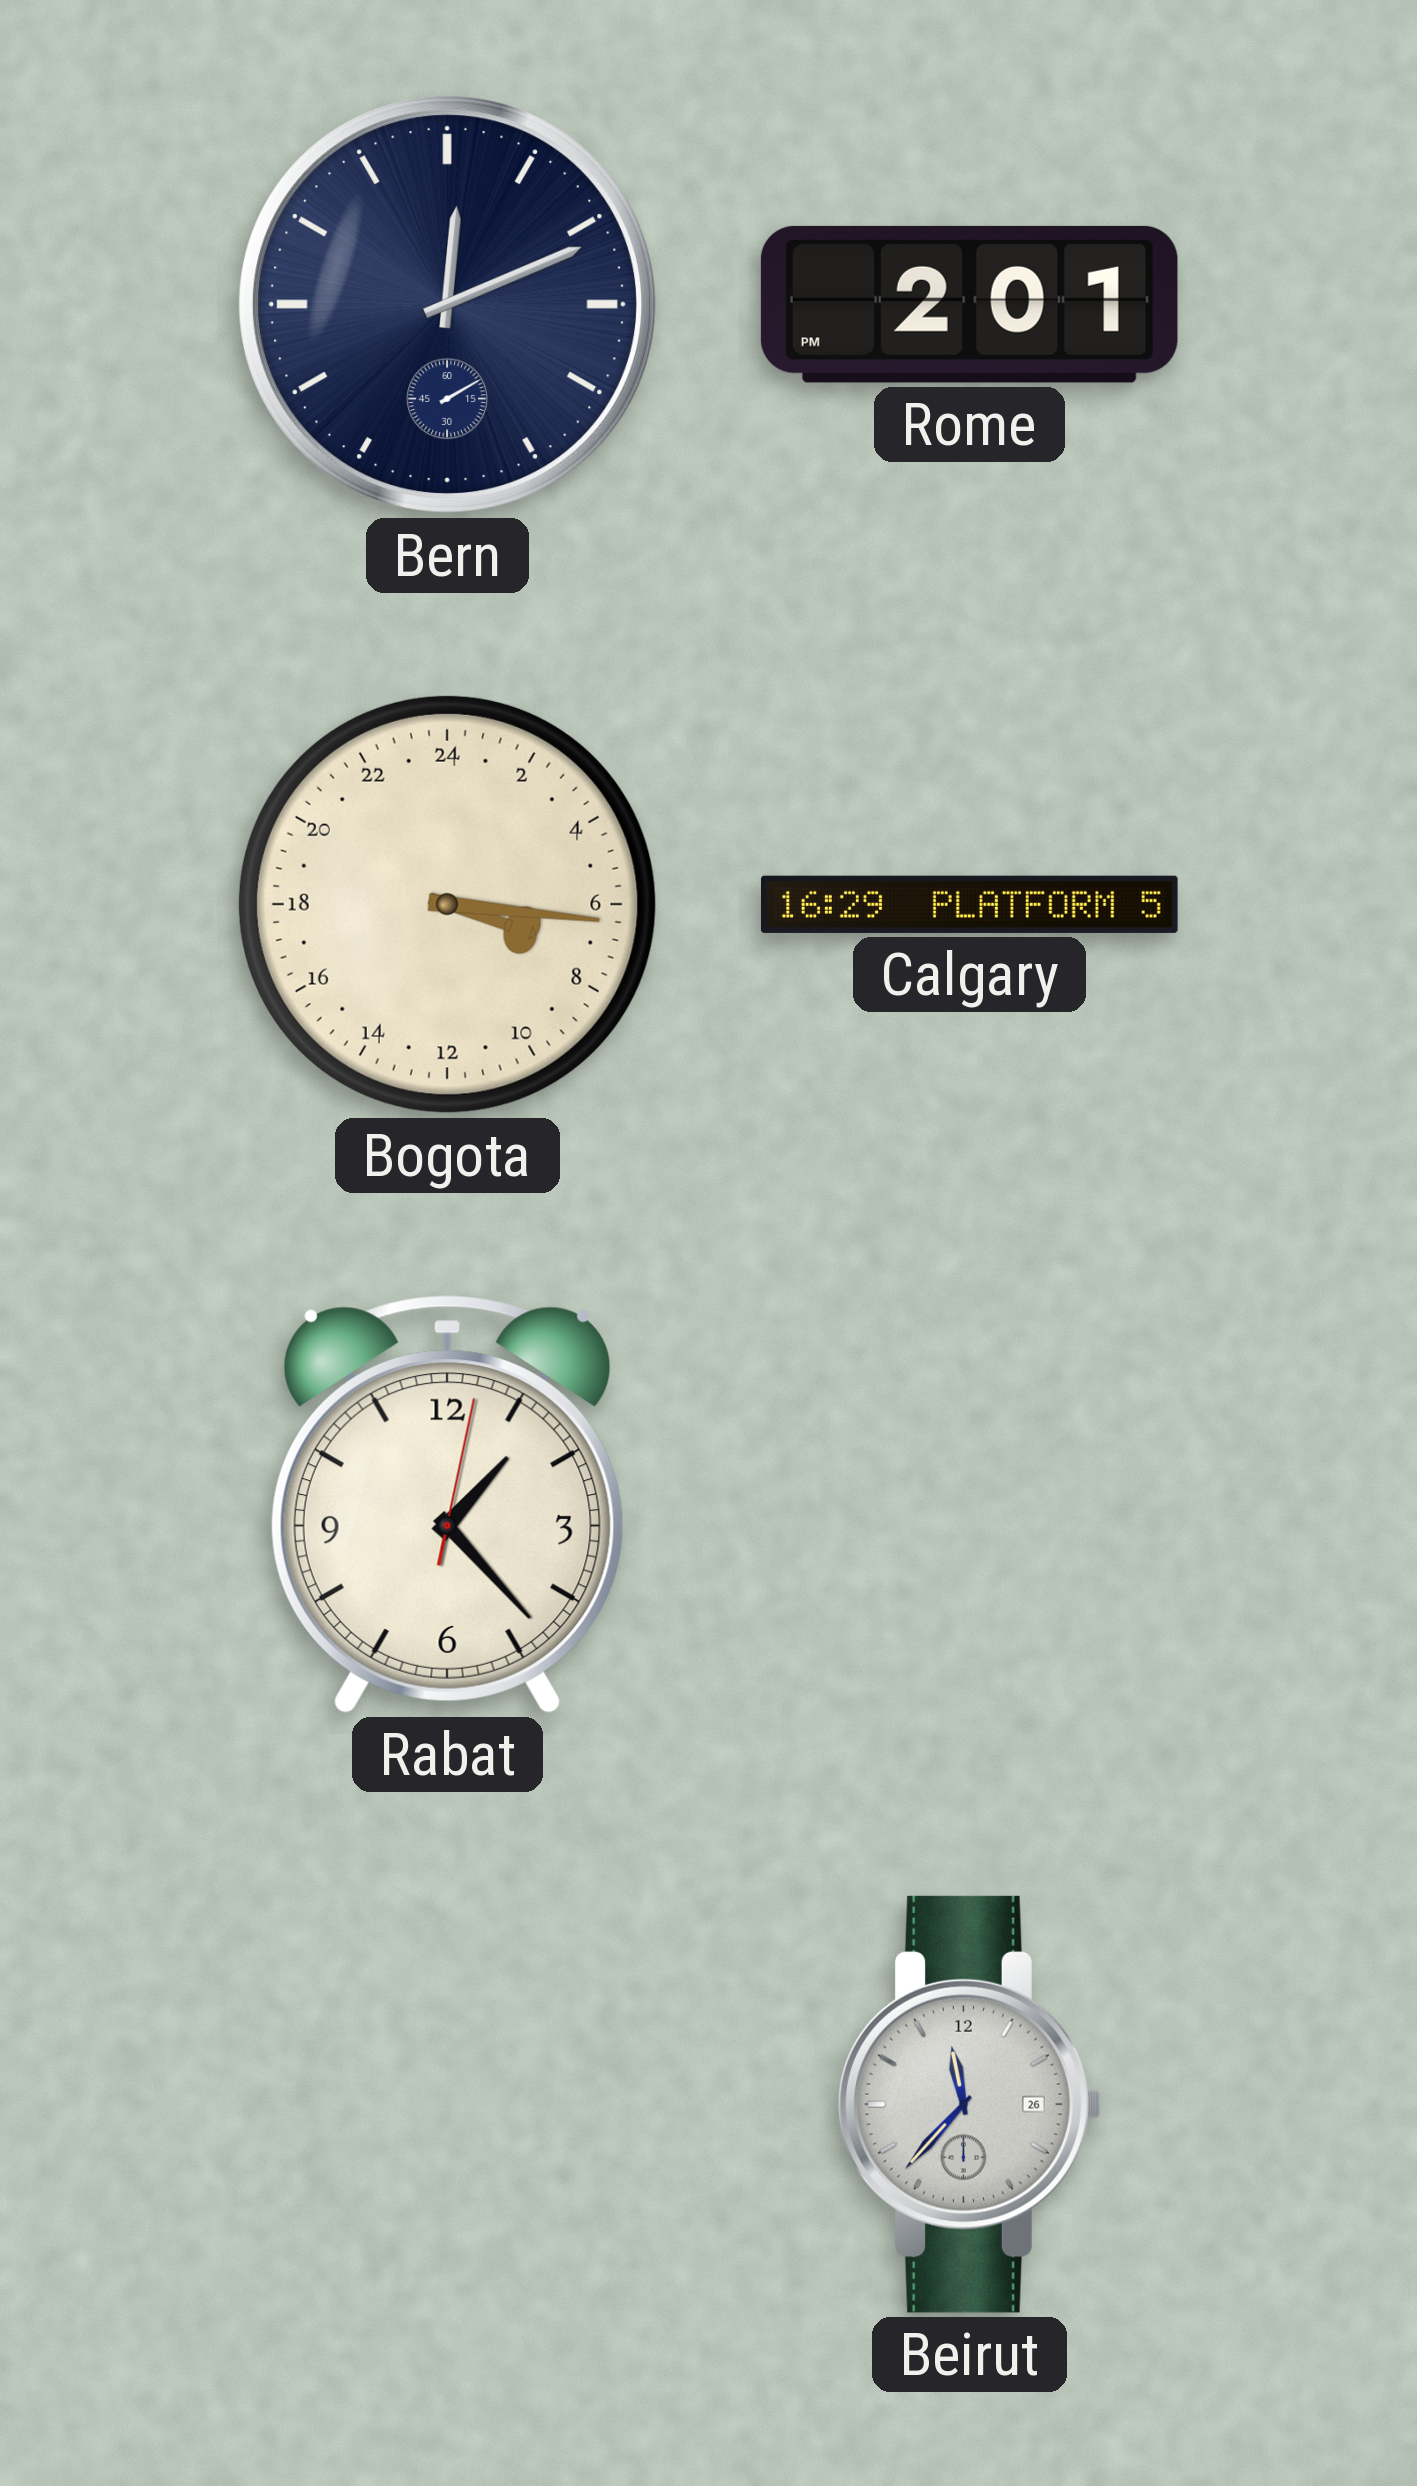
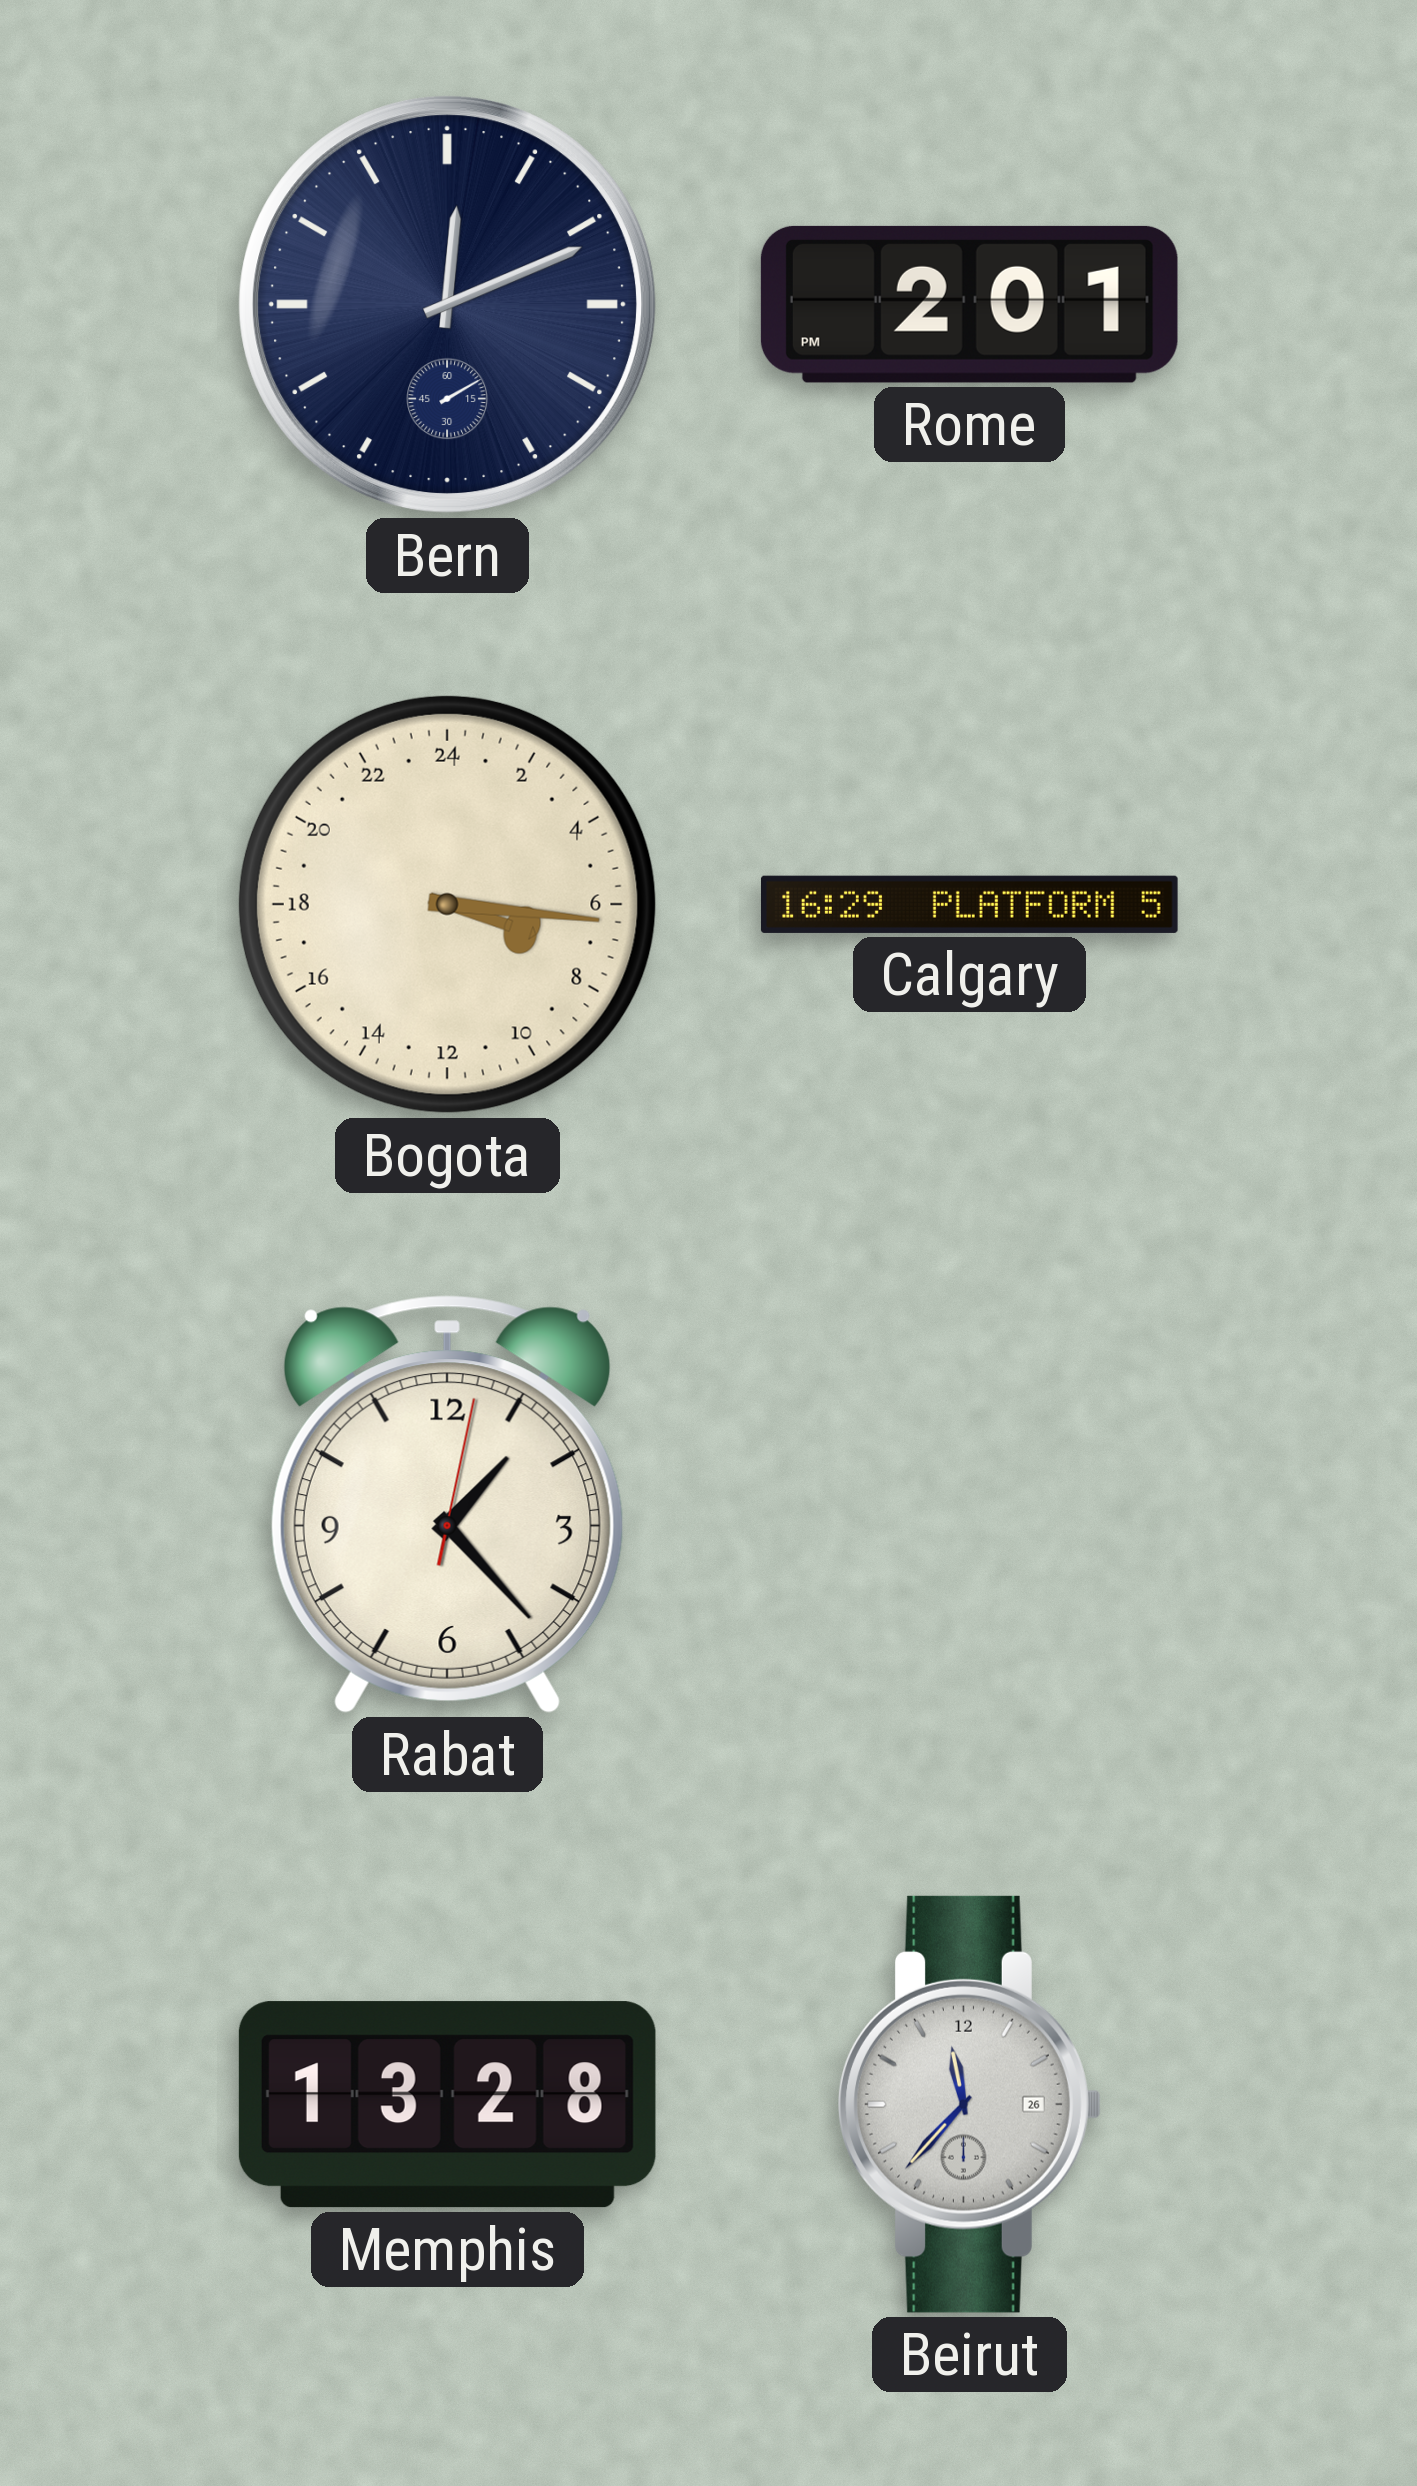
Memphis: none -> 13:28
